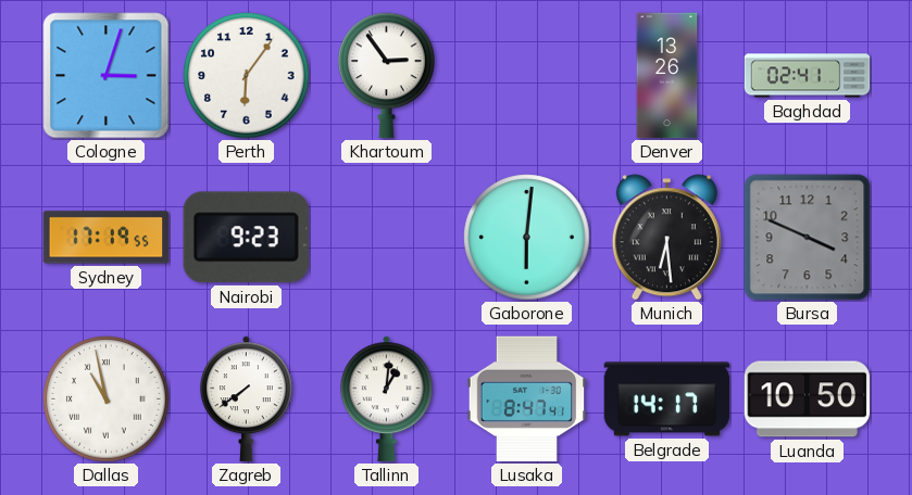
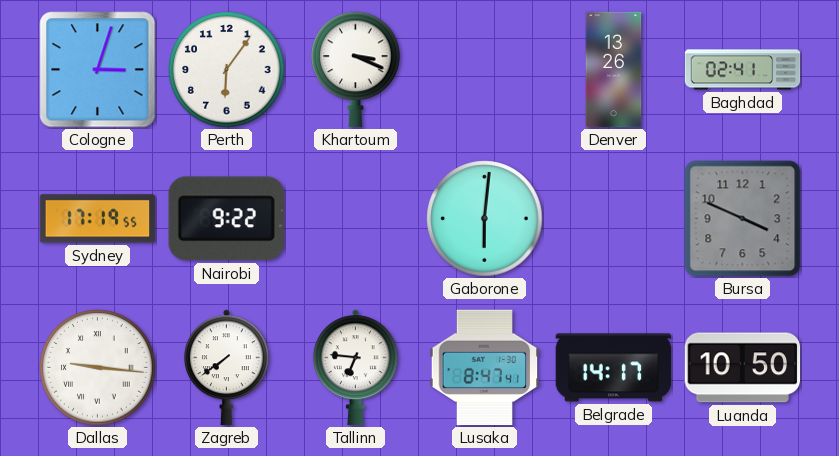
Khartoum: 2:54 -> 3:19
Nairobi: 9:23 -> 9:22
Munich: 6:29 -> none
Dallas: 10:58 -> 9:16
Tallinn: 1:01 -> 6:46
